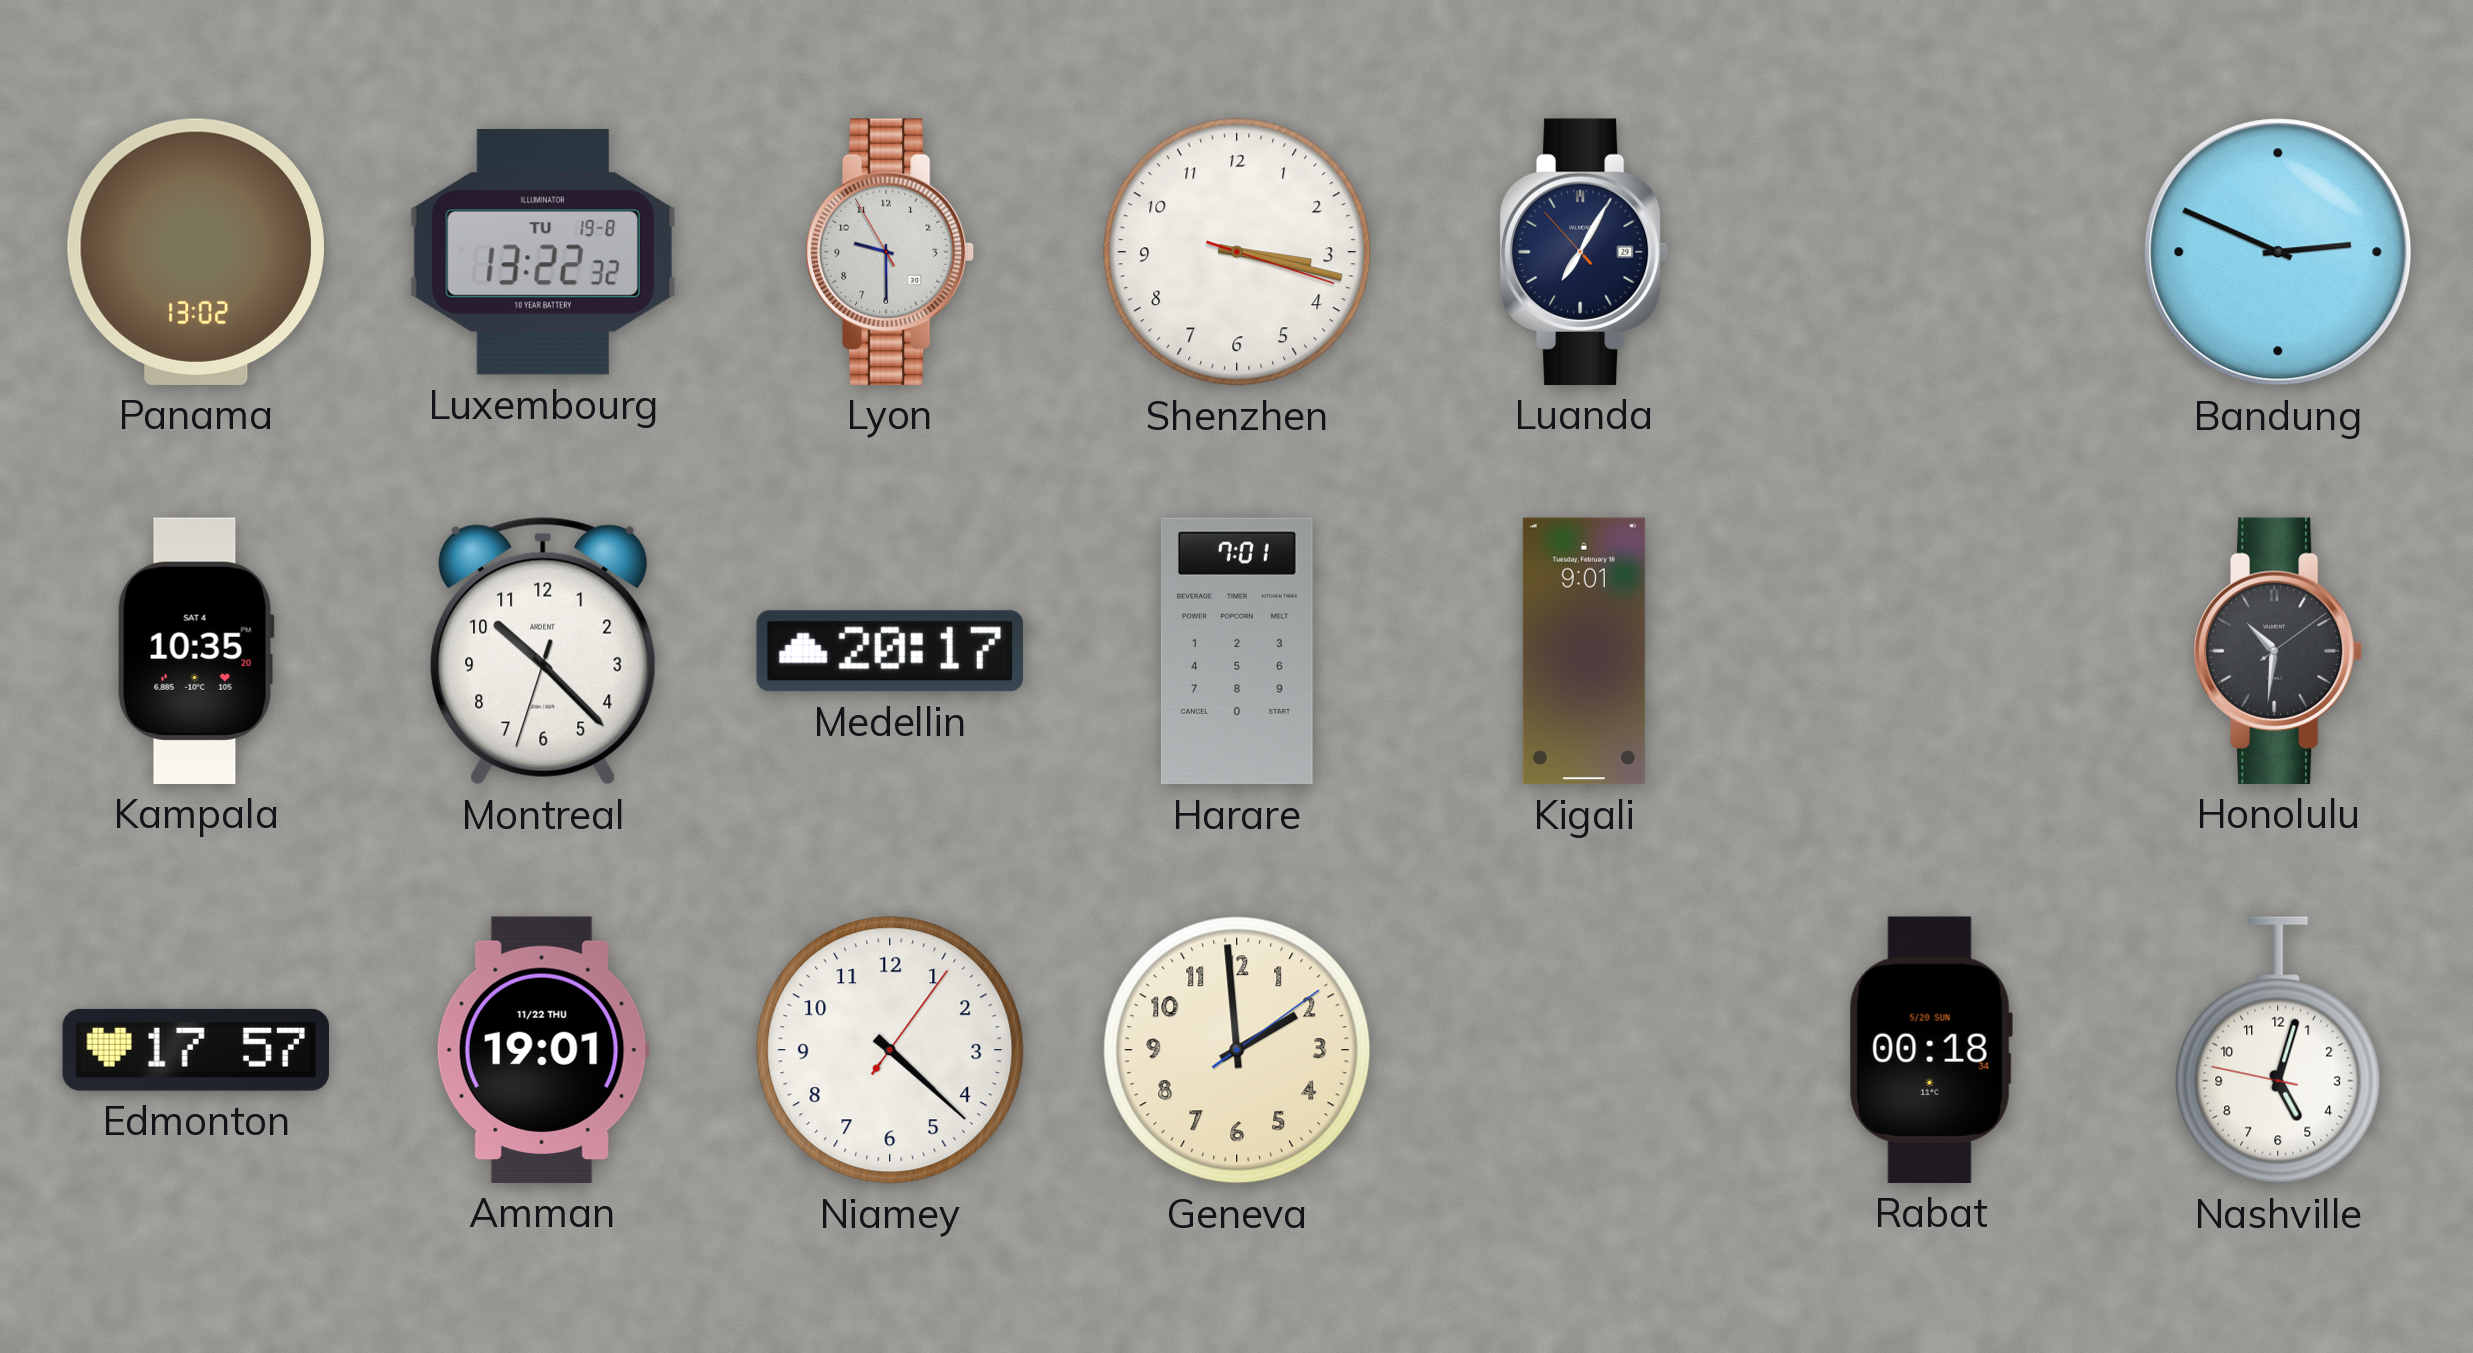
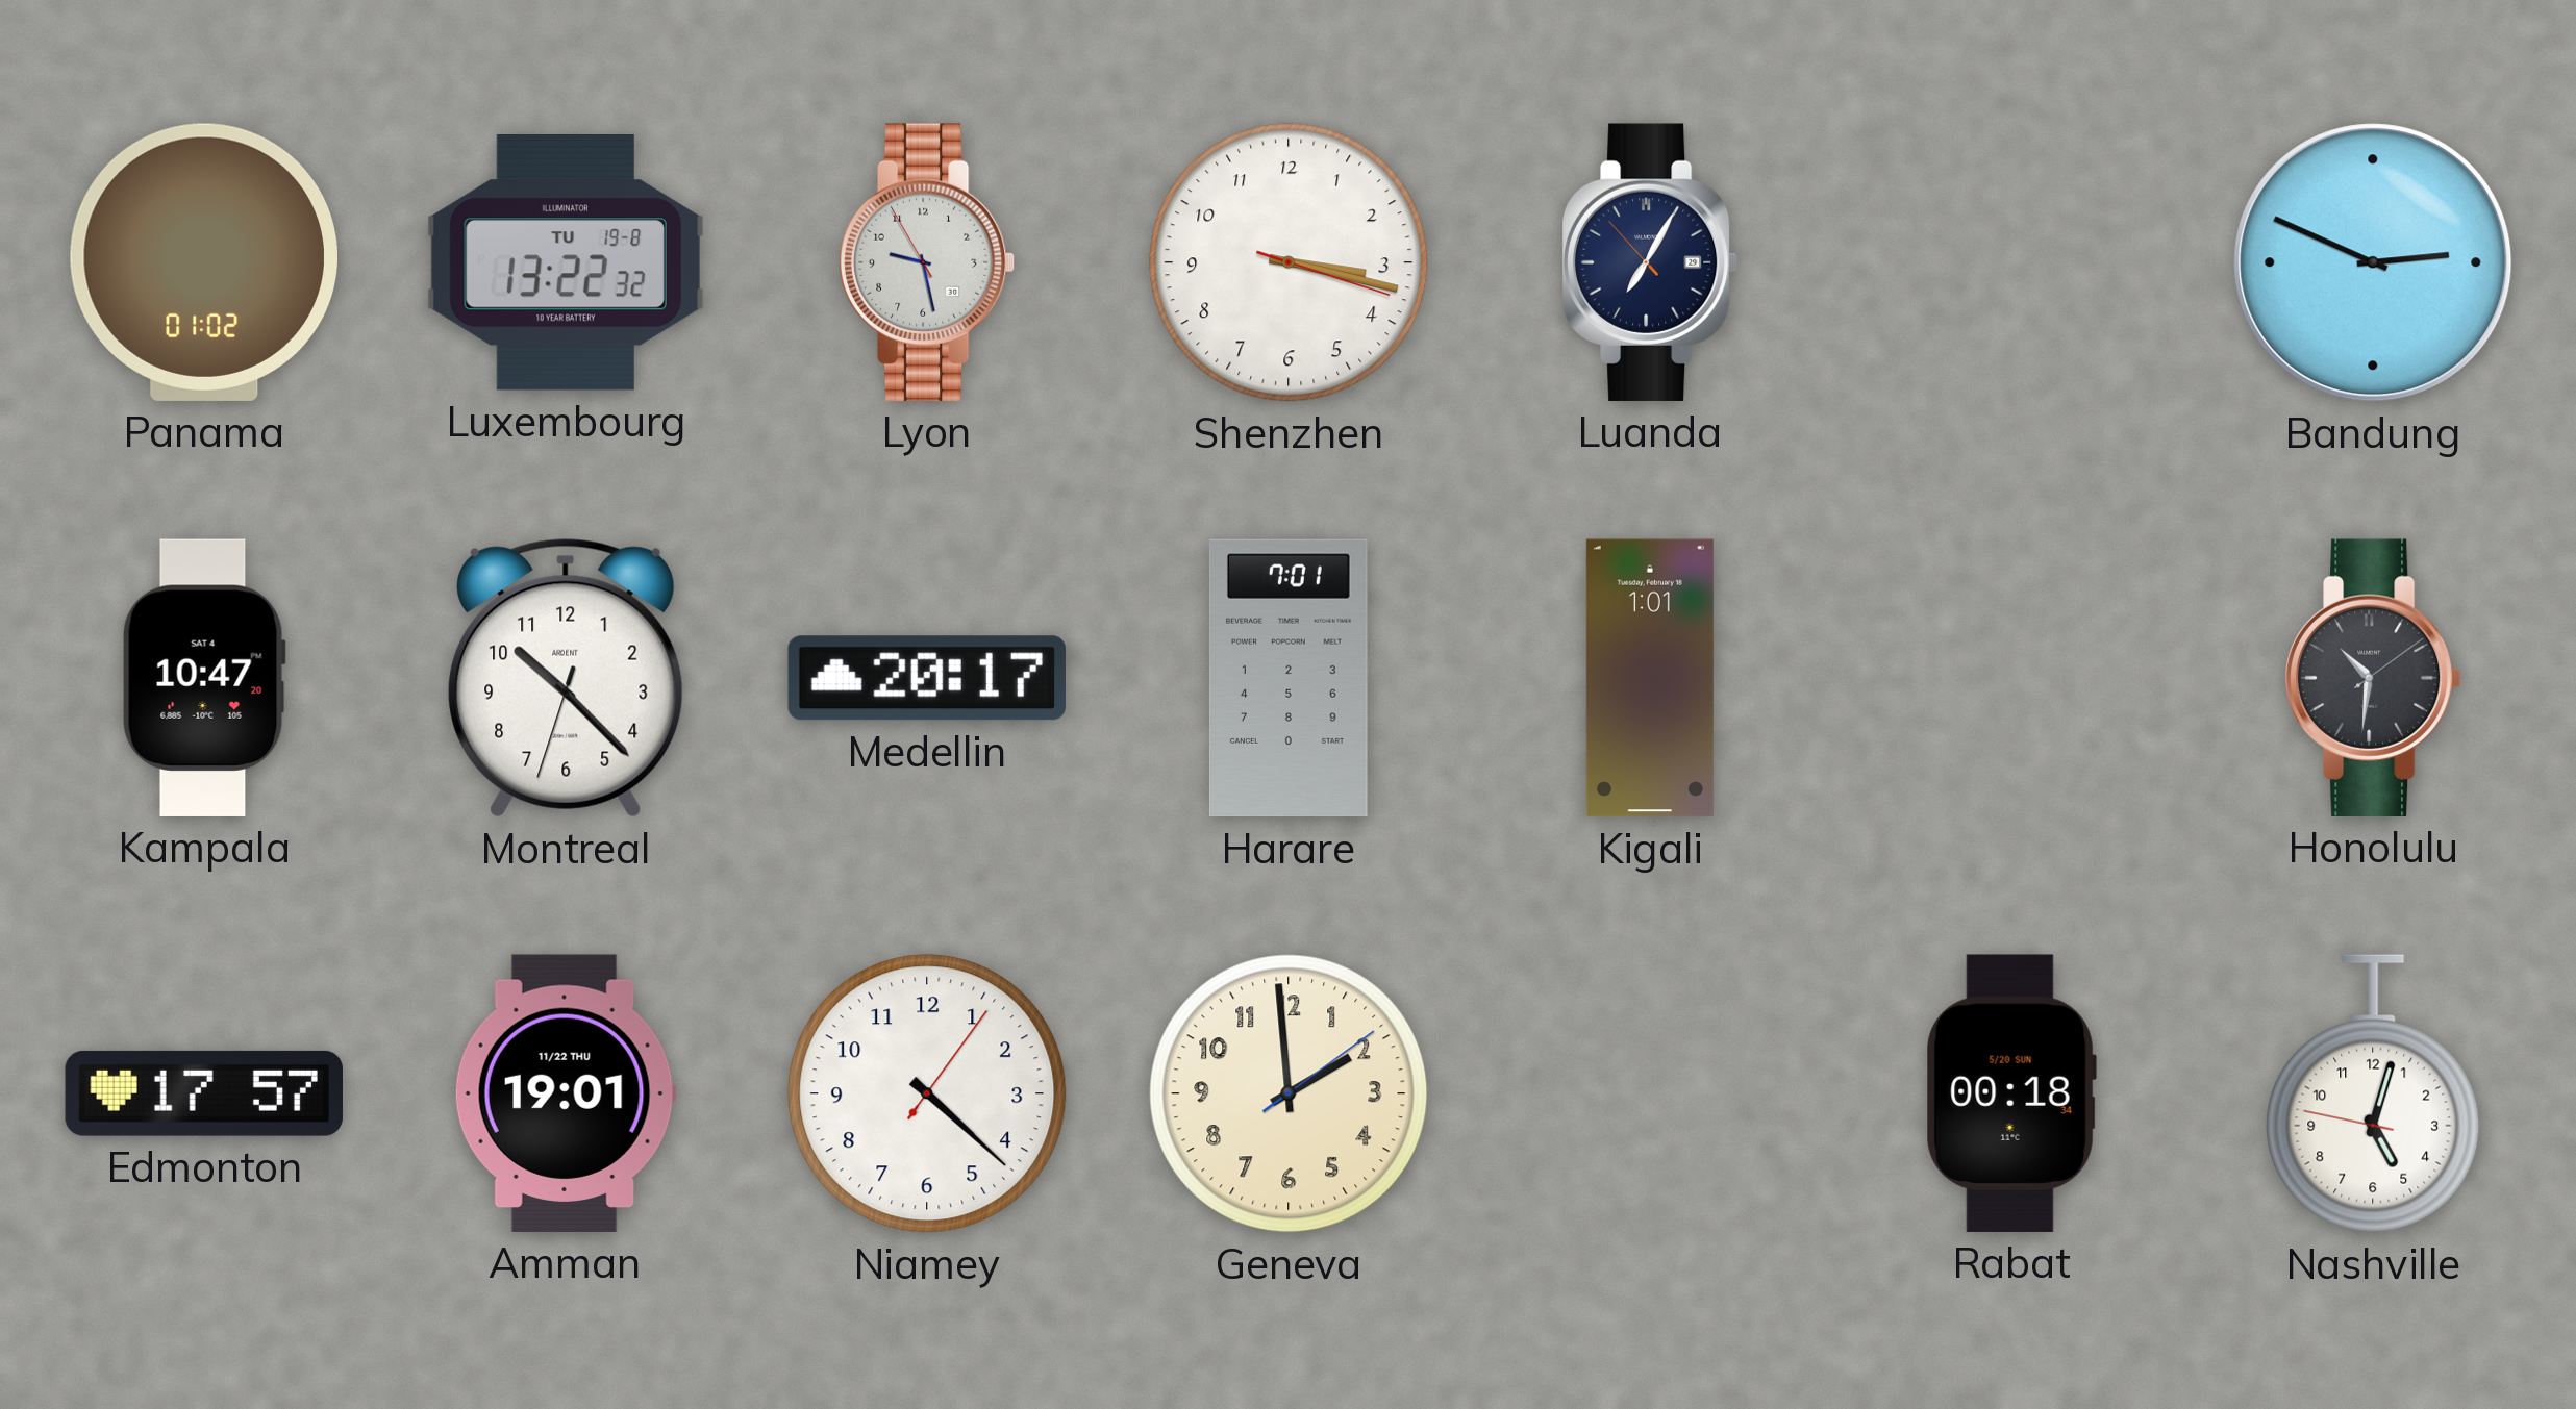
Panama: 13:02 -> 01:02
Lyon: 9:29 -> 9:27
Kampala: 10:35 -> 10:47
Kigali: 9:01 -> 1:01
